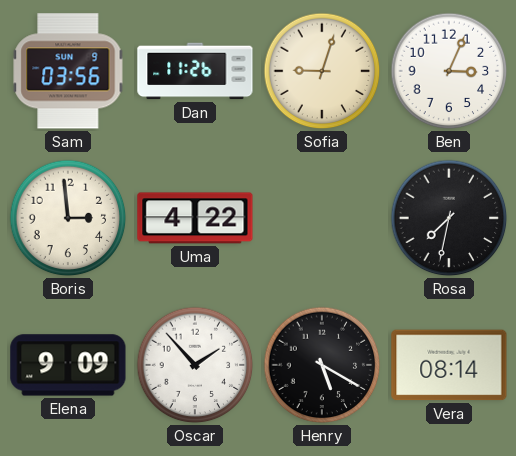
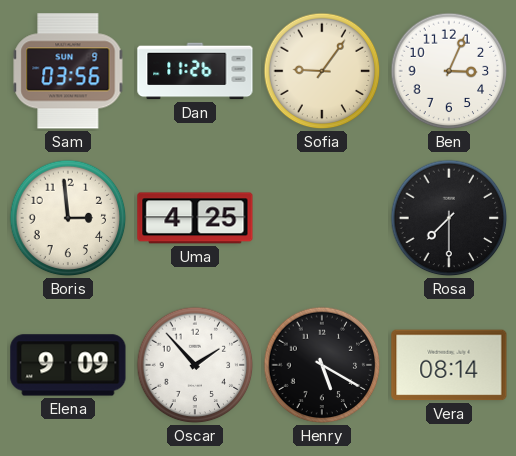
Sofia: 9:03 -> 9:06
Uma: 4:22 -> 4:25
Rosa: 7:32 -> 7:30
